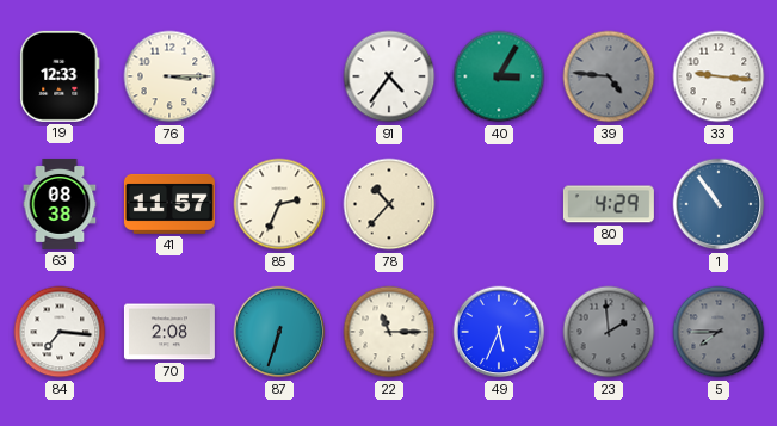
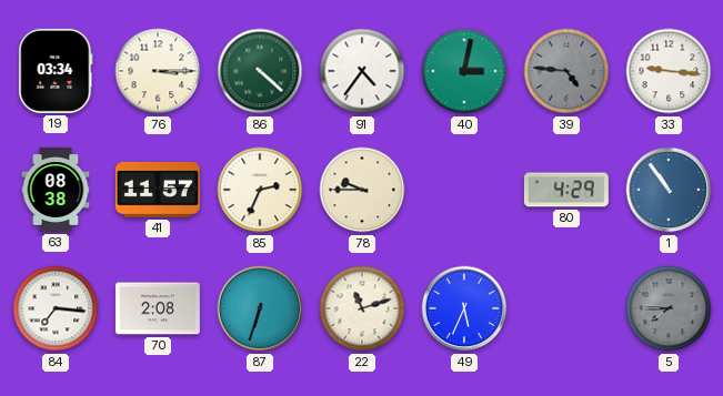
19: 12:33 -> 03:34
86: none -> 4:22
40: 3:05 -> 3:02
78: 10:37 -> 9:45
22: 11:15 -> 11:12
23: 1:59 -> none
